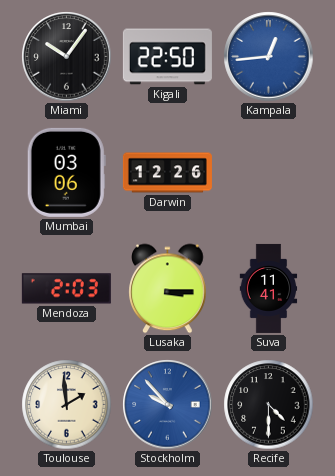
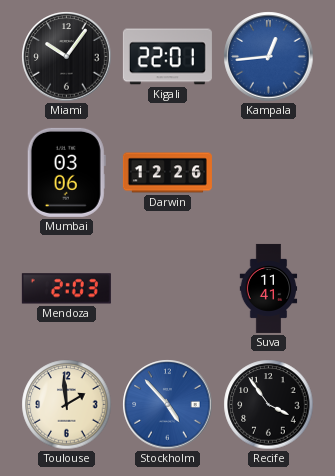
Kigali: 22:50 -> 22:01
Lusaka: 3:15 -> none
Stockholm: 9:53 -> 4:53
Recife: 4:30 -> 3:54
